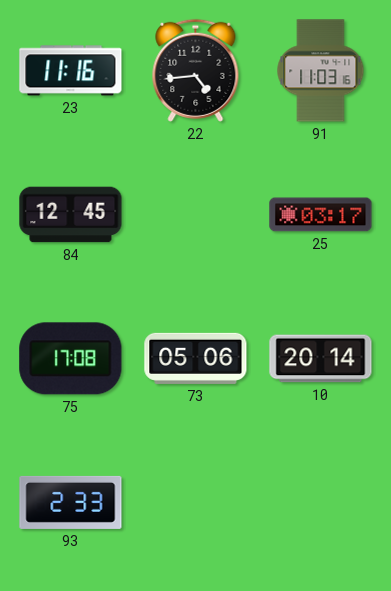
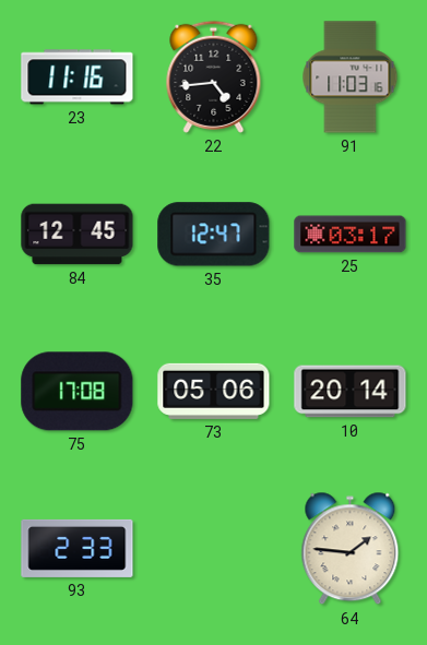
35: none -> 12:47
64: none -> 1:46
